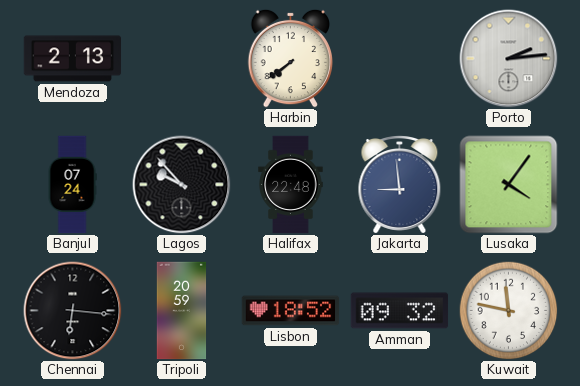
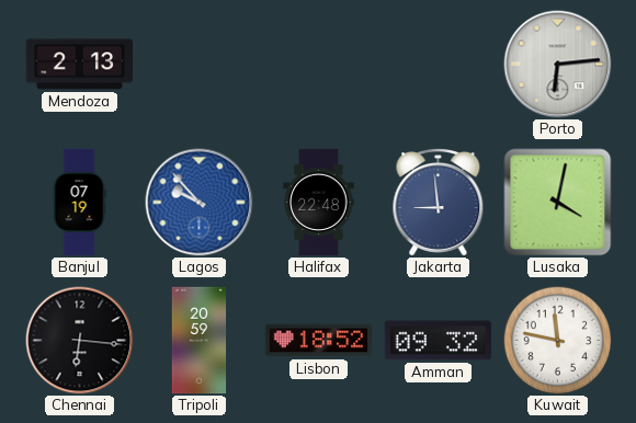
Harbin: 7:39 -> none
Porto: 2:14 -> 6:14
Banjul: 07:24 -> 07:19
Lagos dial: black -> blue
Lusaka: 4:06 -> 4:02
